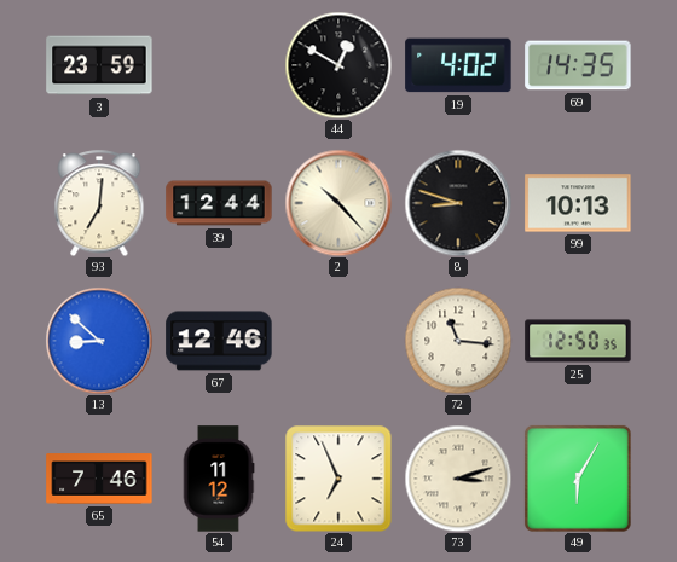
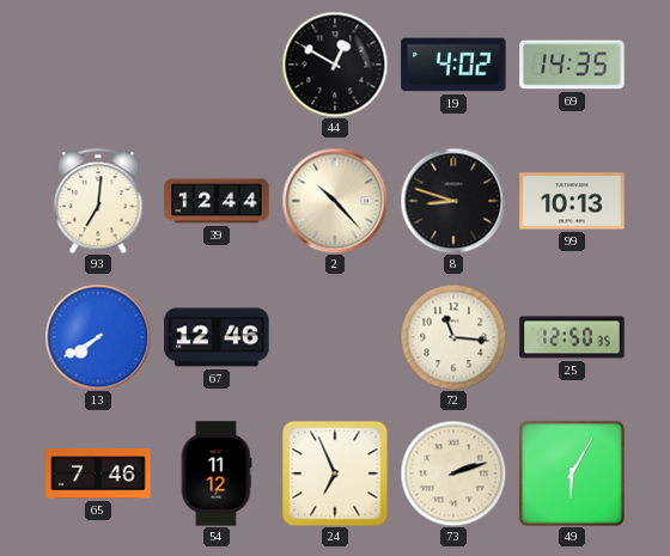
3: 23:59 -> none
13: 8:52 -> 7:40
73: 3:12 -> 2:12
